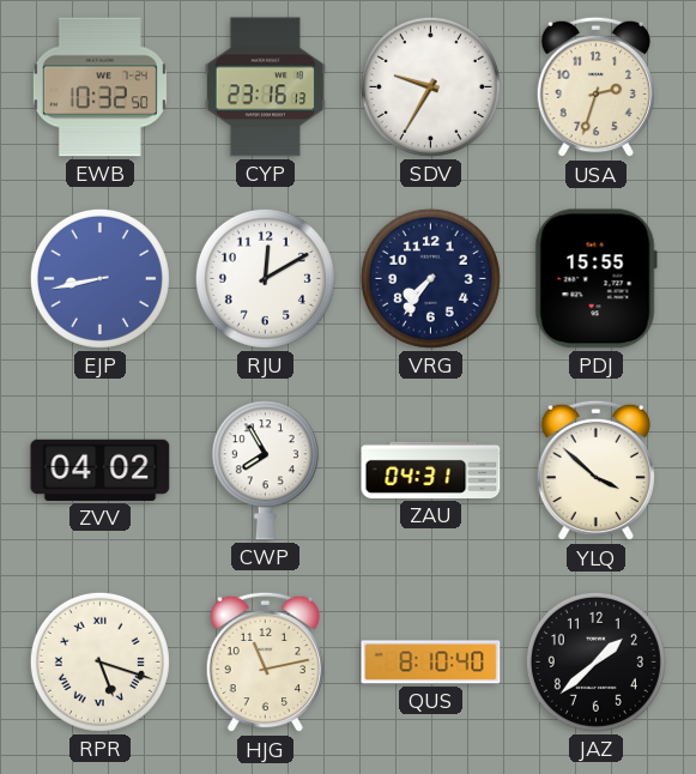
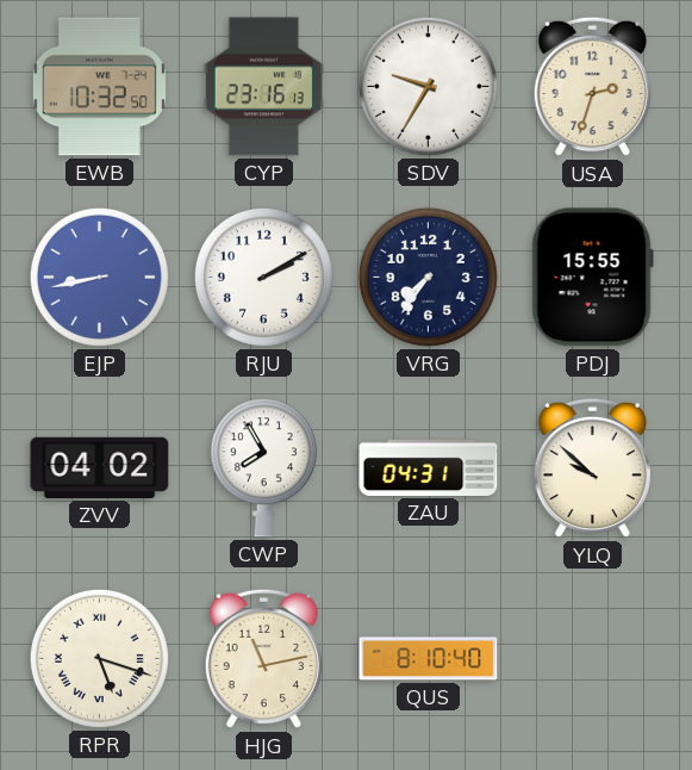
RJU: 12:10 -> 2:10
YLQ: 3:52 -> 9:52
JAZ: 1:38 -> none
